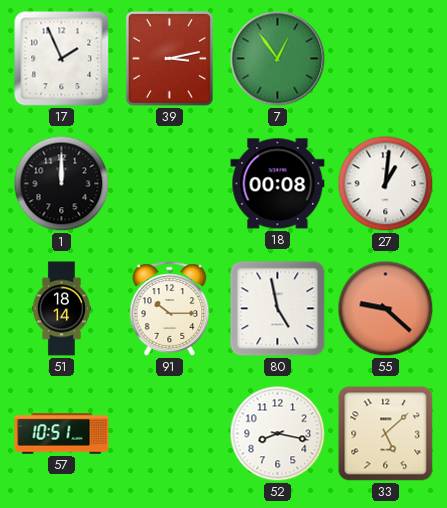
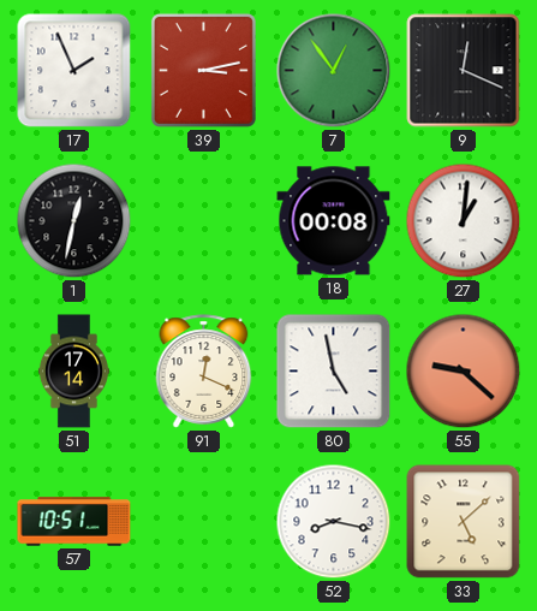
9: none -> 12:19
1: 12:00 -> 12:32
51: 18:14 -> 17:14
91: 10:15 -> 12:19
